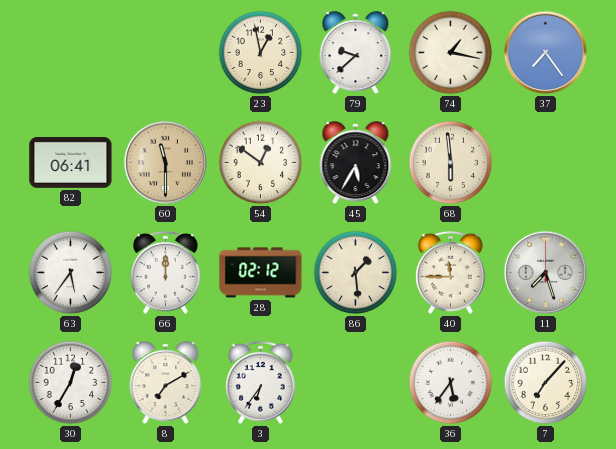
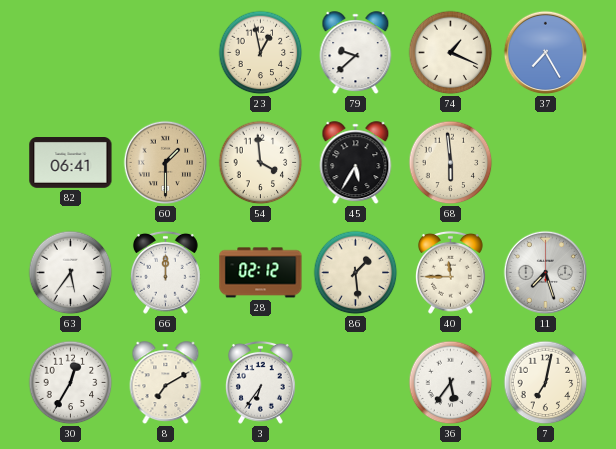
74: 1:17 -> 1:19
37: 7:24 -> 7:25
60: 11:30 -> 1:30
54: 12:51 -> 3:59
7: 7:07 -> 7:02
